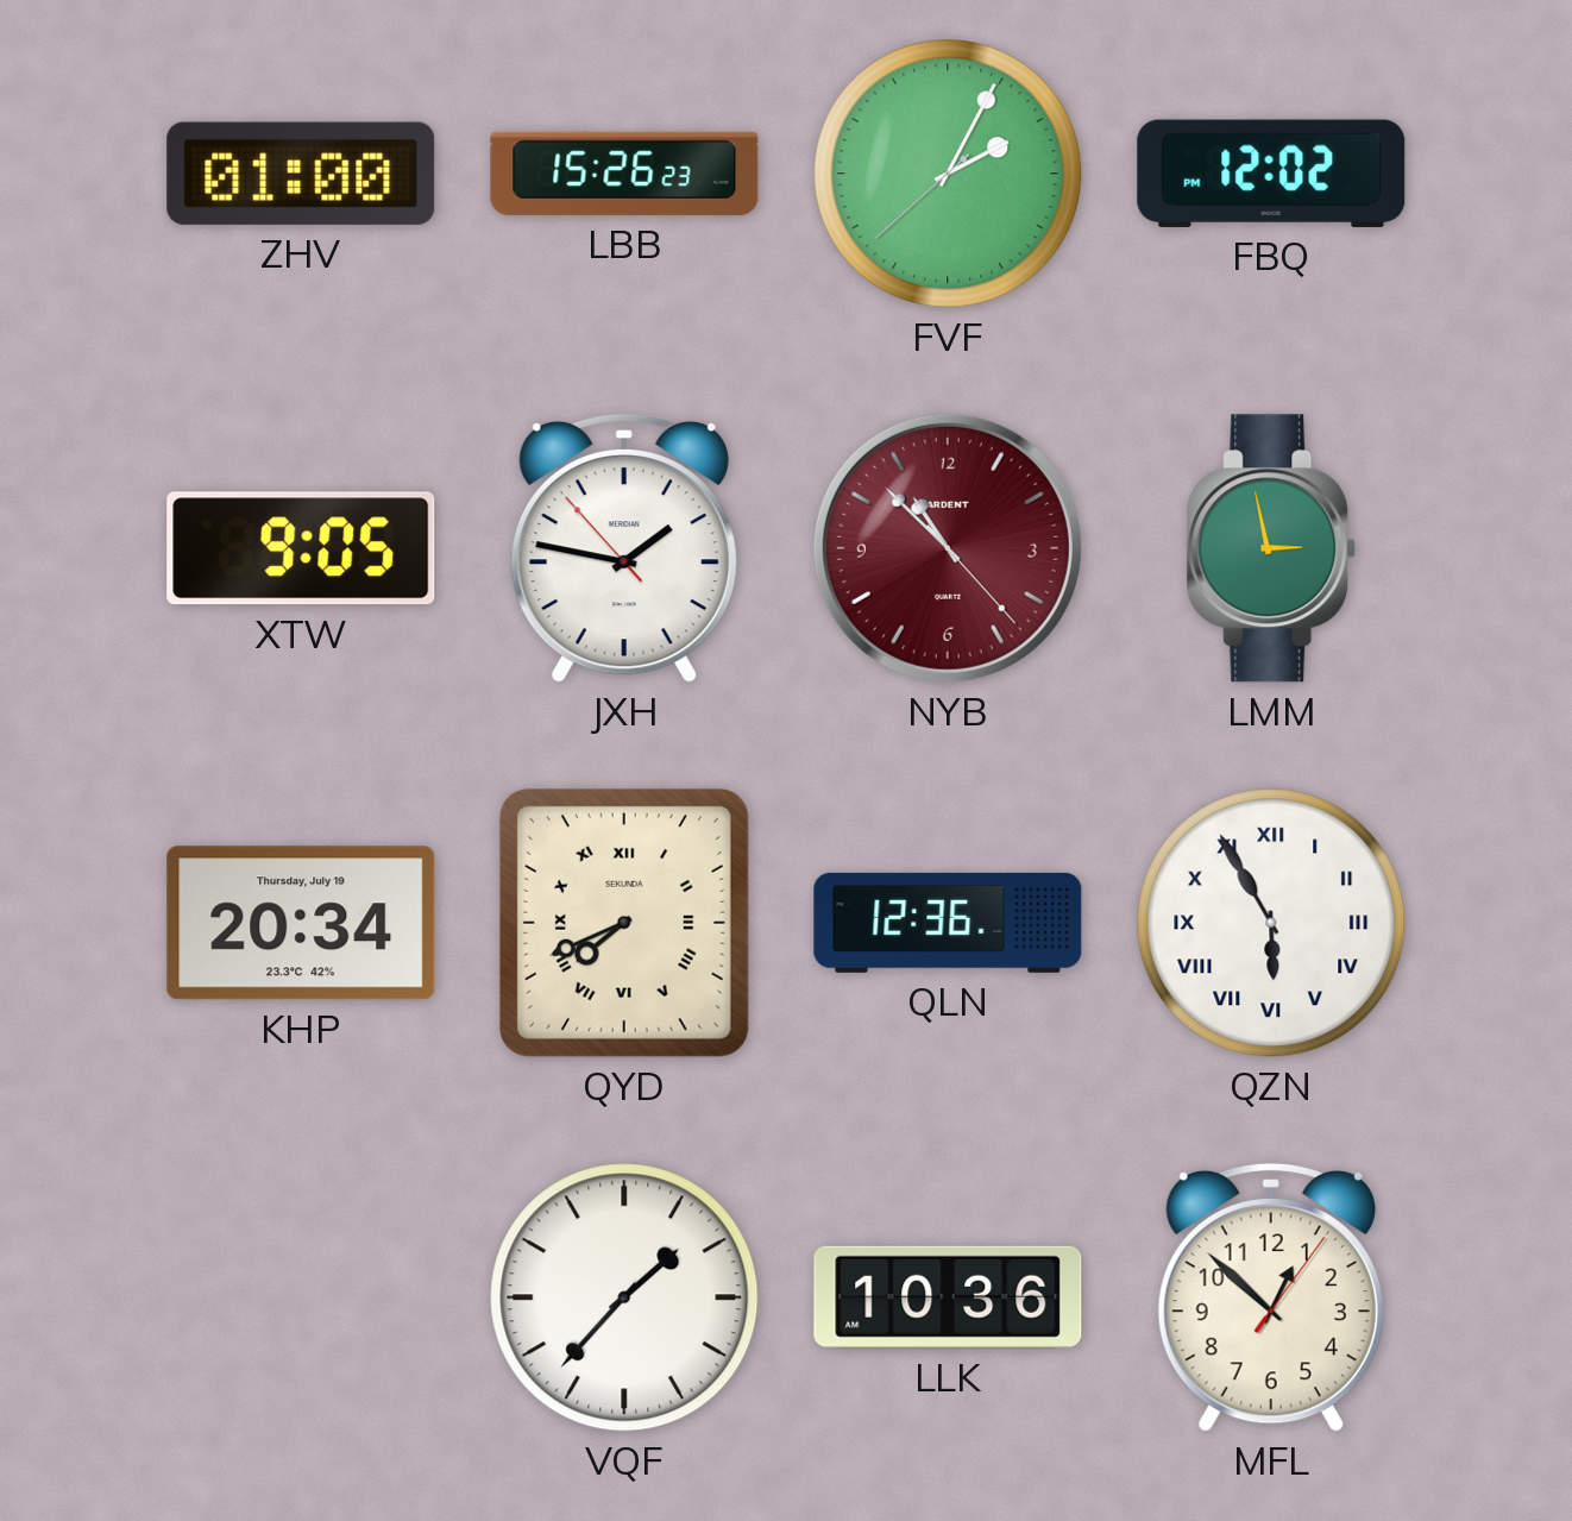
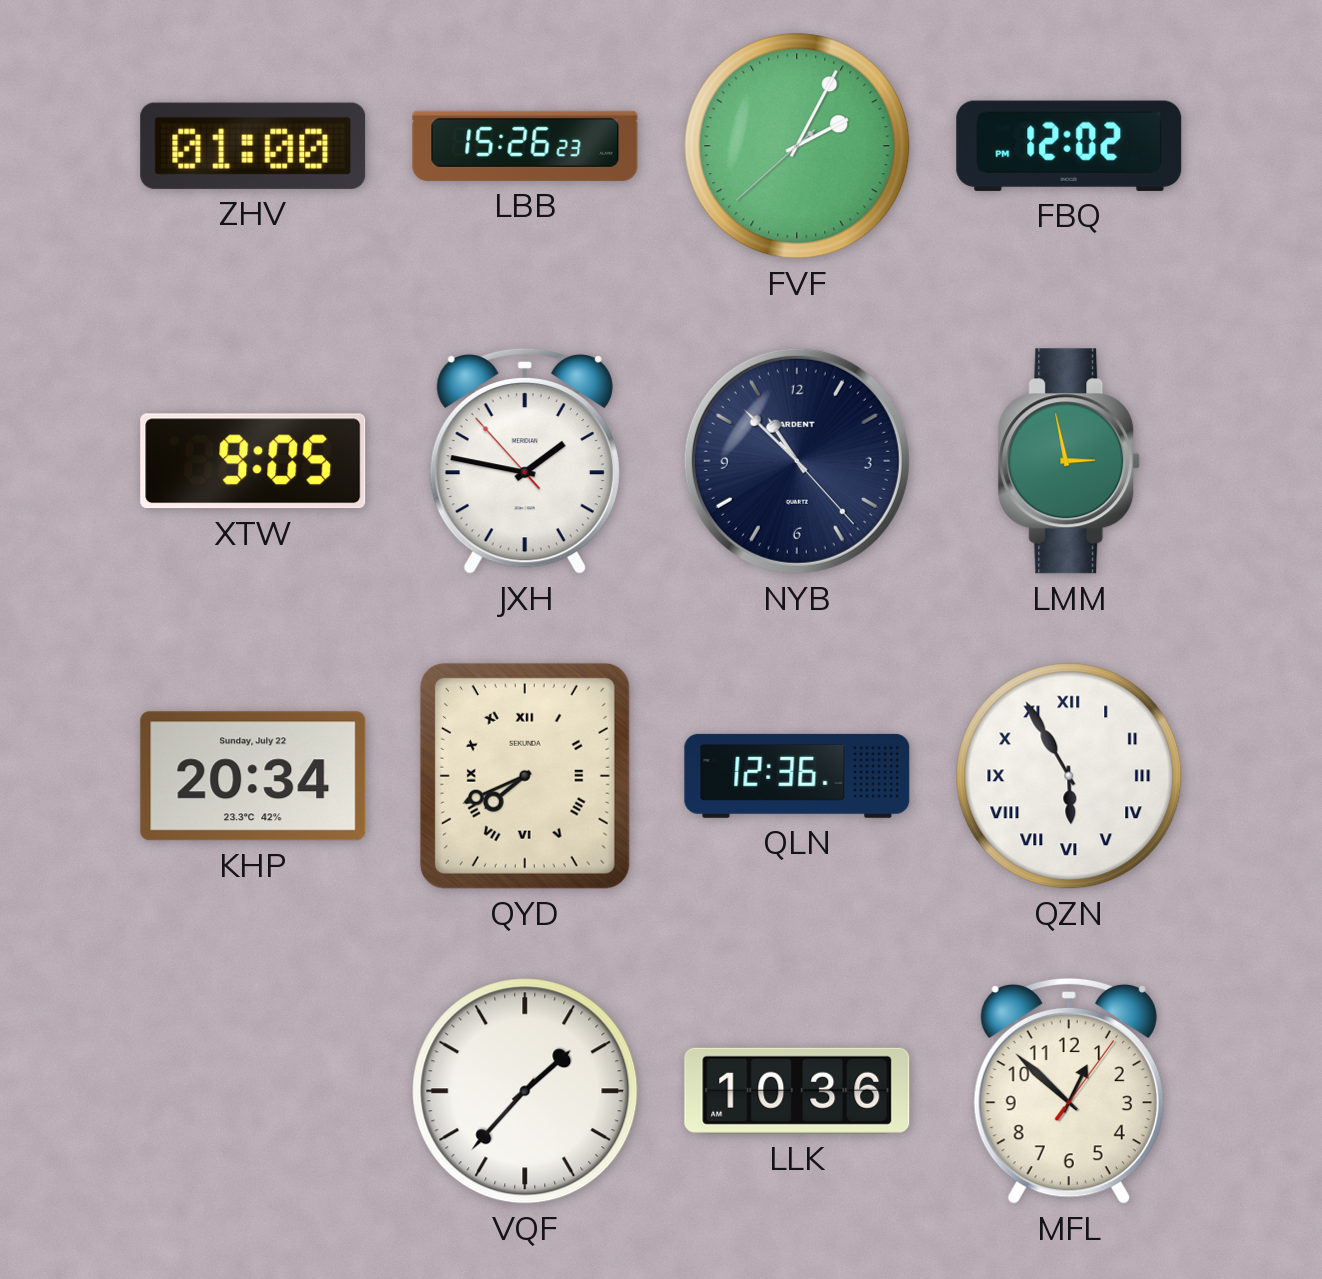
NYB dial: burgundy -> navy
KHP date: Thursday, July 19 -> Sunday, July 22
